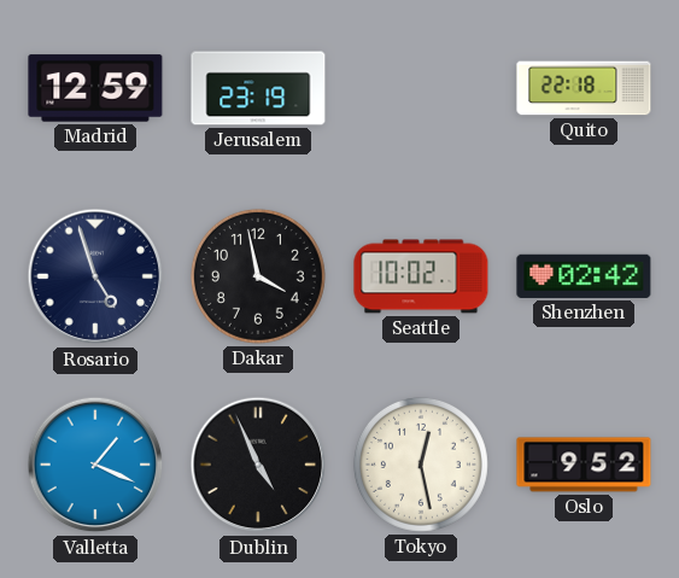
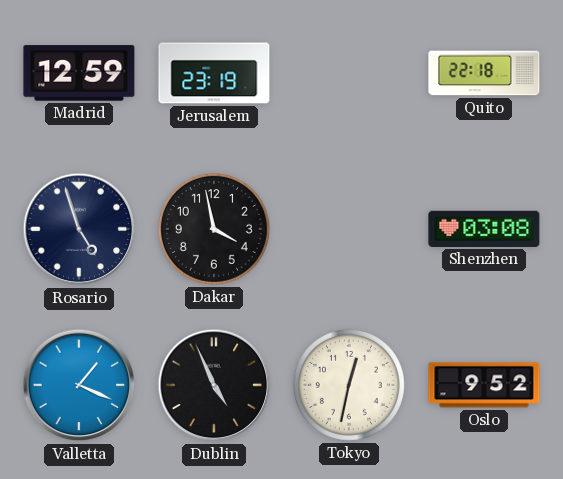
Seattle: 10:02 -> none
Shenzhen: 02:42 -> 03:08
Tokyo: 12:28 -> 12:32
